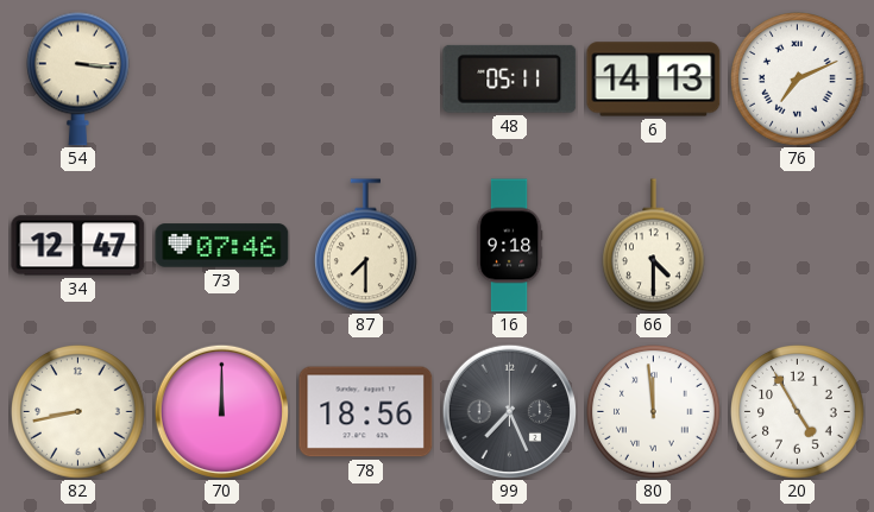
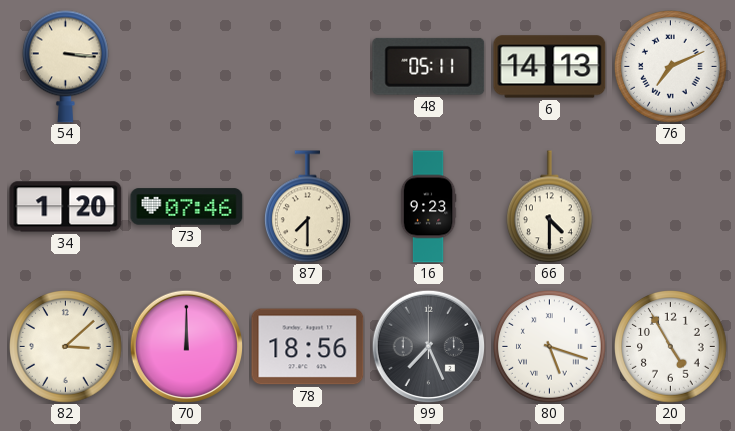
34: 12:47 -> 1:20
16: 9:18 -> 9:23
82: 8:43 -> 3:08
80: 11:59 -> 5:18
